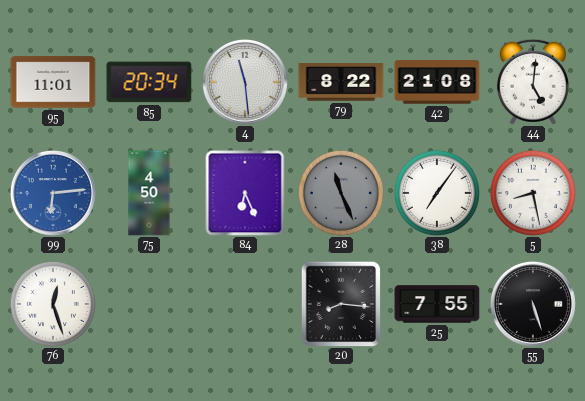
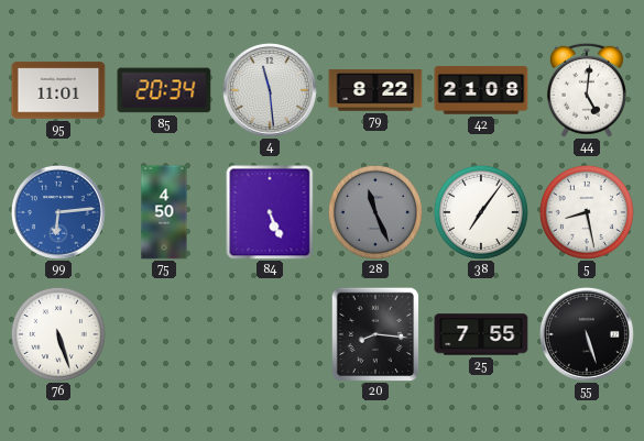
84: 6:26 -> 5:26
76: 12:27 -> 5:27
